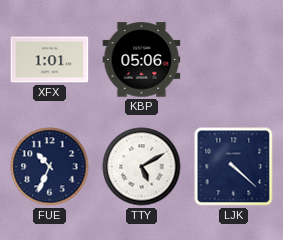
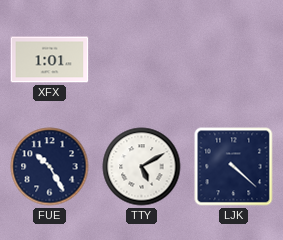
KBP: 05:06 -> none
FUE: 10:34 -> 10:25
